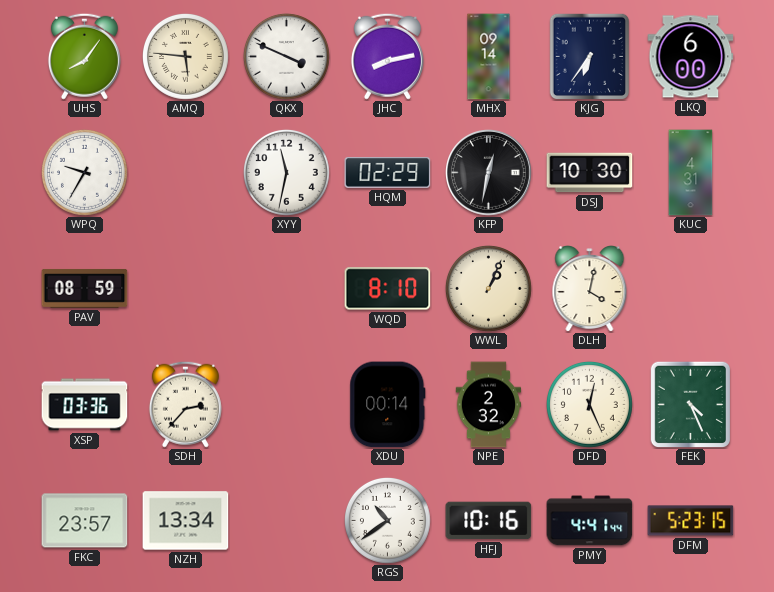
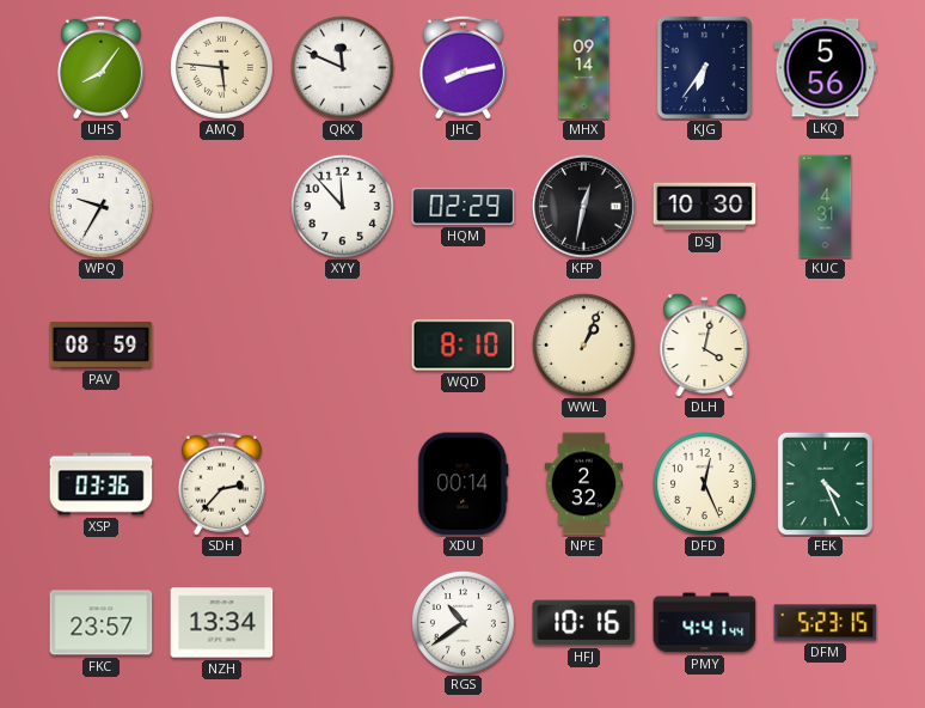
QKX: 3:49 -> 11:49
LKQ: 6:00 -> 5:56
XYY: 11:32 -> 11:53
